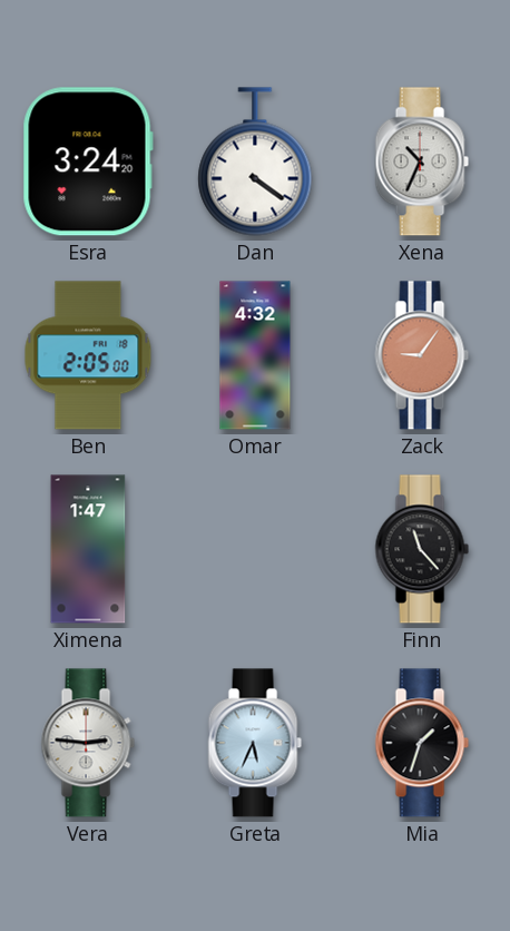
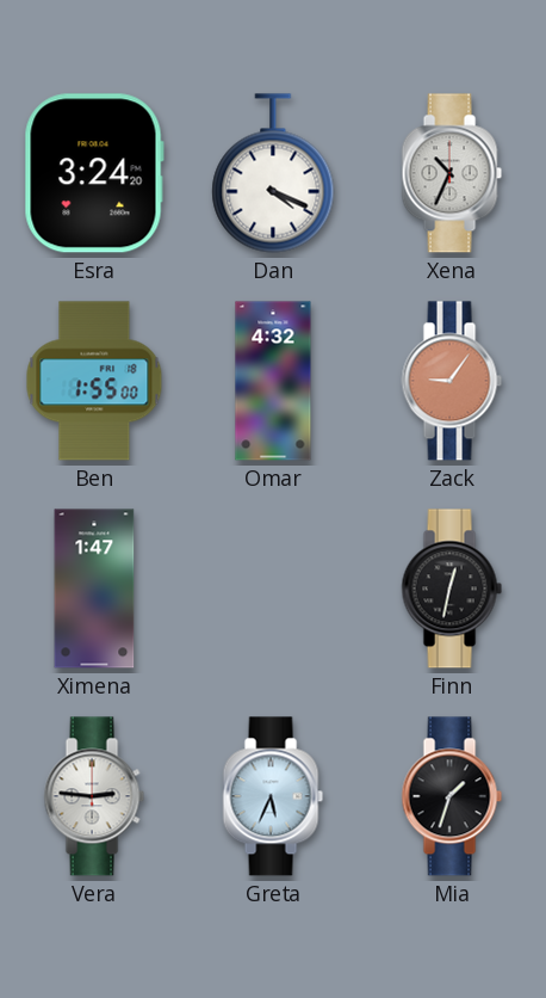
Dan: 4:21 -> 4:19
Ben: 2:05 -> 1:55
Finn: 11:23 -> 12:32
